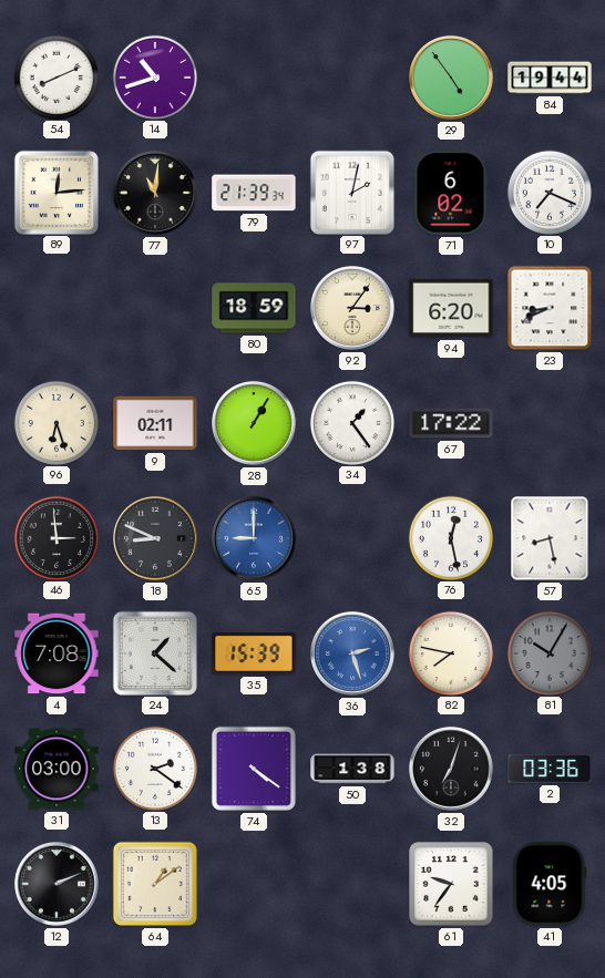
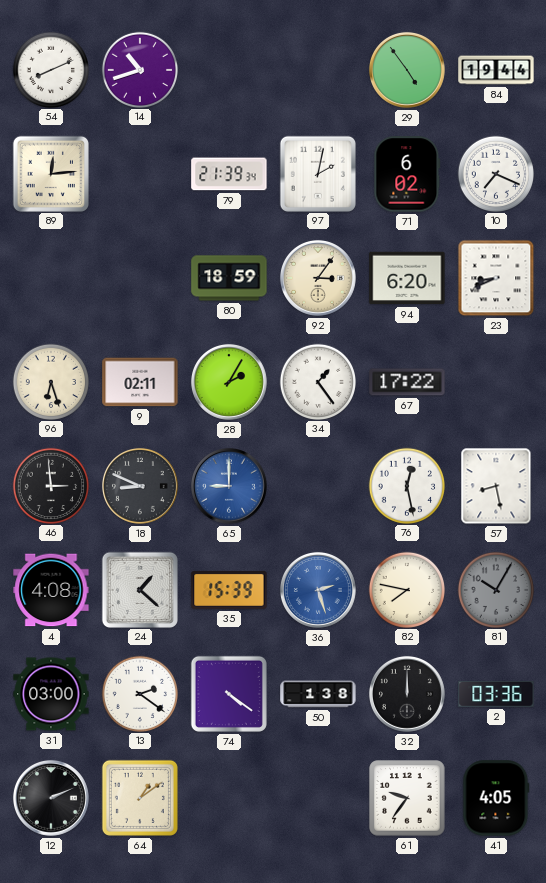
77: 11:01 -> none
28: 1:05 -> 2:05
4: 7:08 -> 4:08
32: 7:03 -> 12:00
